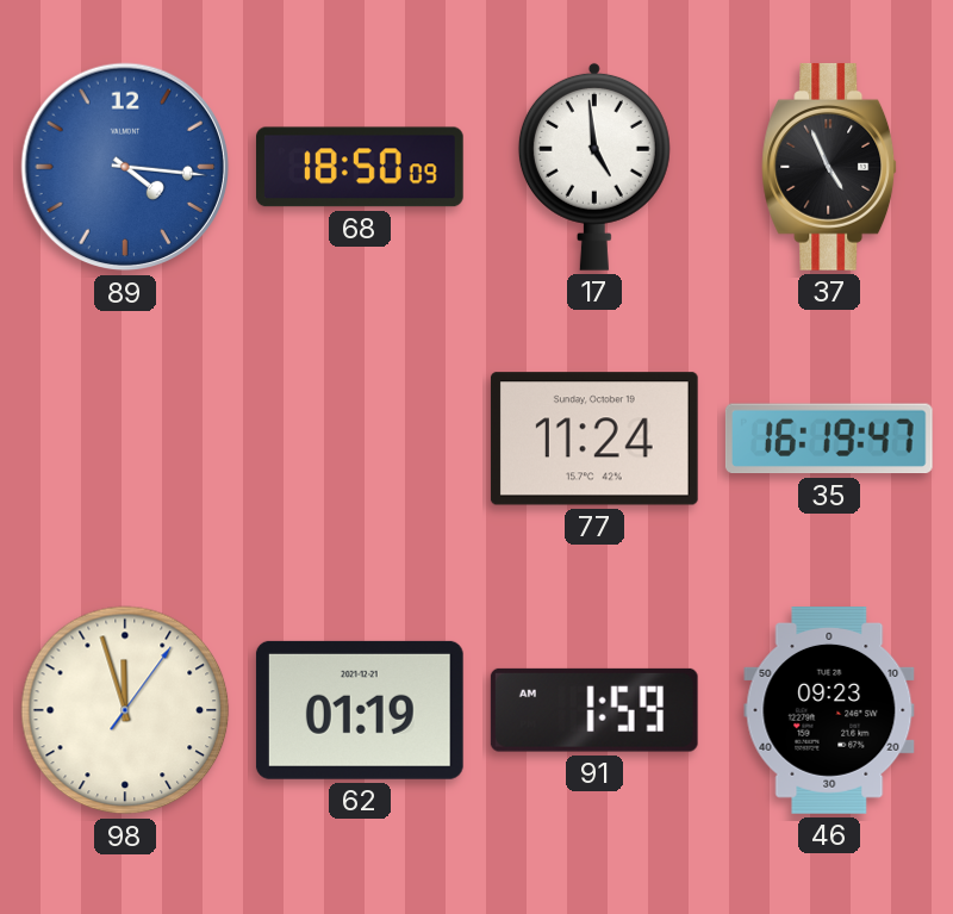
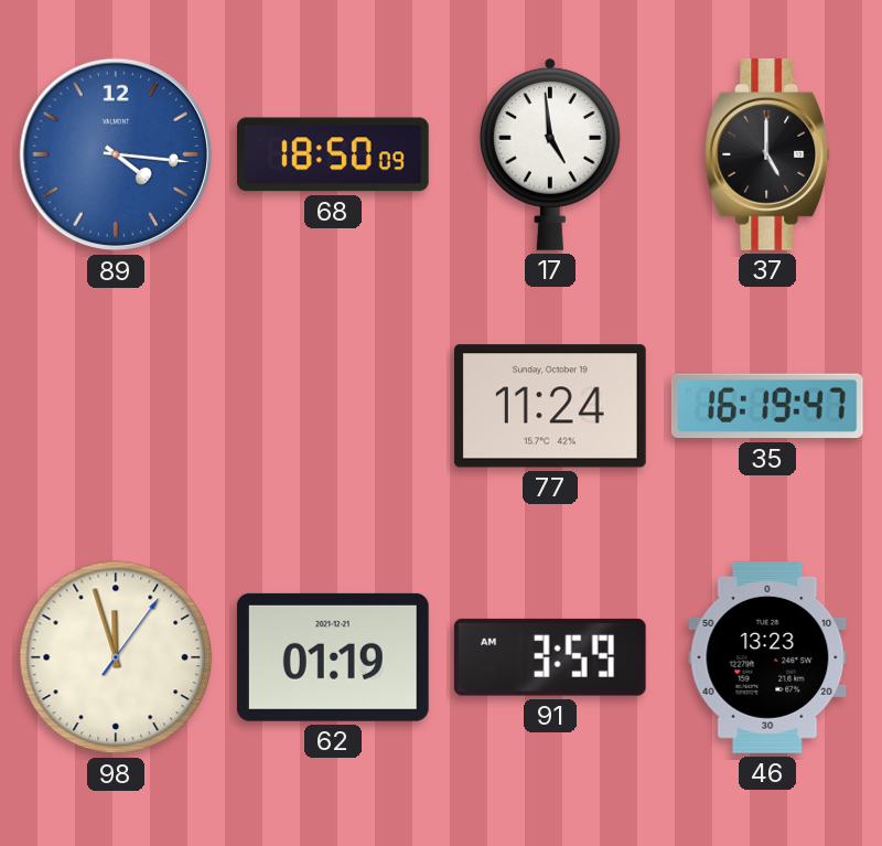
37: 4:56 -> 5:00
91: 1:59 -> 3:59
46: 09:23 -> 13:23
